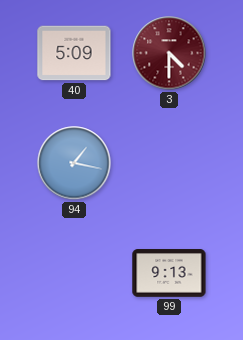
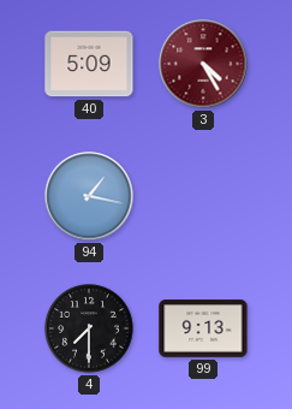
3: 4:30 -> 4:25
4: none -> 7:30
